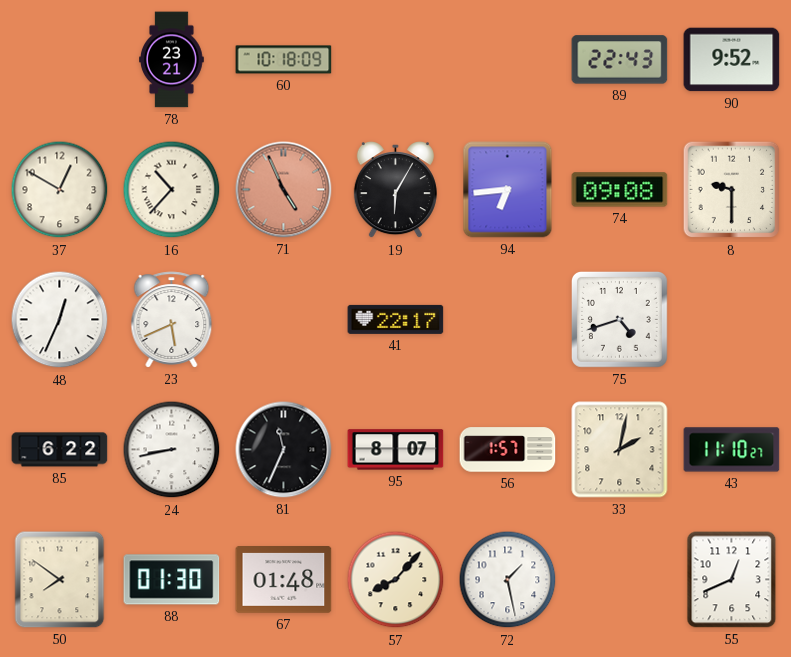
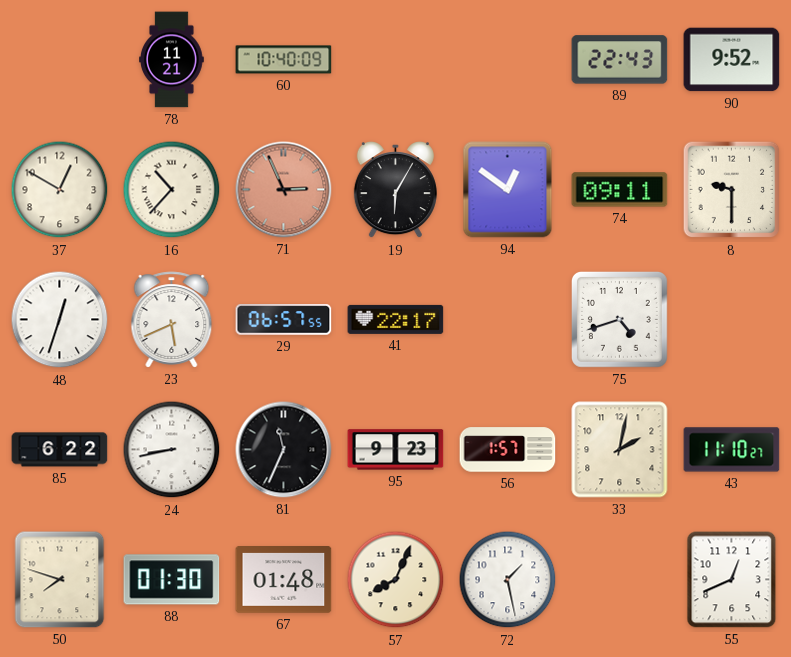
78: 23:21 -> 11:21
60: 10:18 -> 10:40
71: 4:56 -> 2:56
94: 6:44 -> 12:51
74: 09:08 -> 09:11
48: 12:34 -> 12:33
29: none -> 06:57
95: 8:07 -> 9:23
50: 7:51 -> 7:48
57: 8:07 -> 8:04
